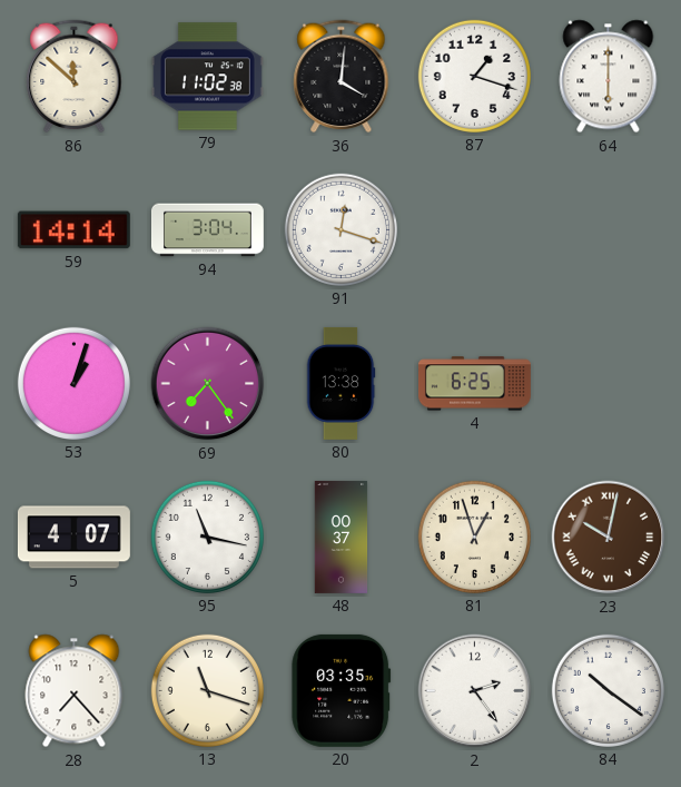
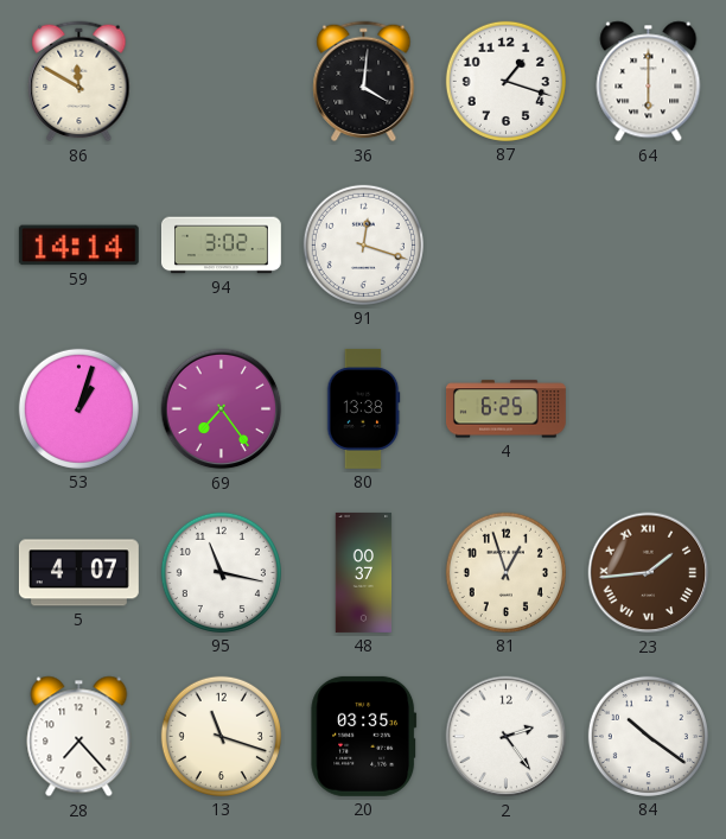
86: 11:52 -> 11:50
79: 11:02 -> none
94: 3:04 -> 3:02
23: 10:02 -> 1:44
